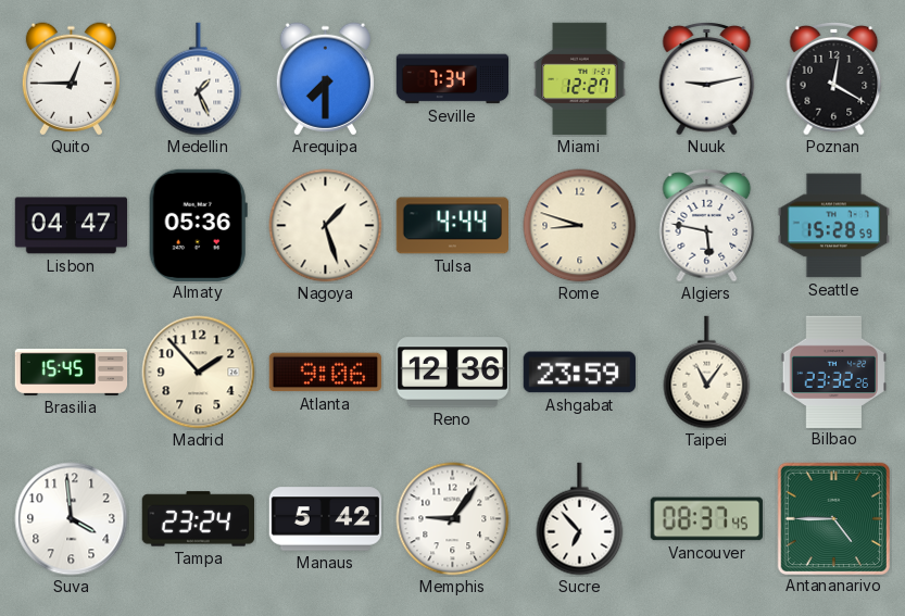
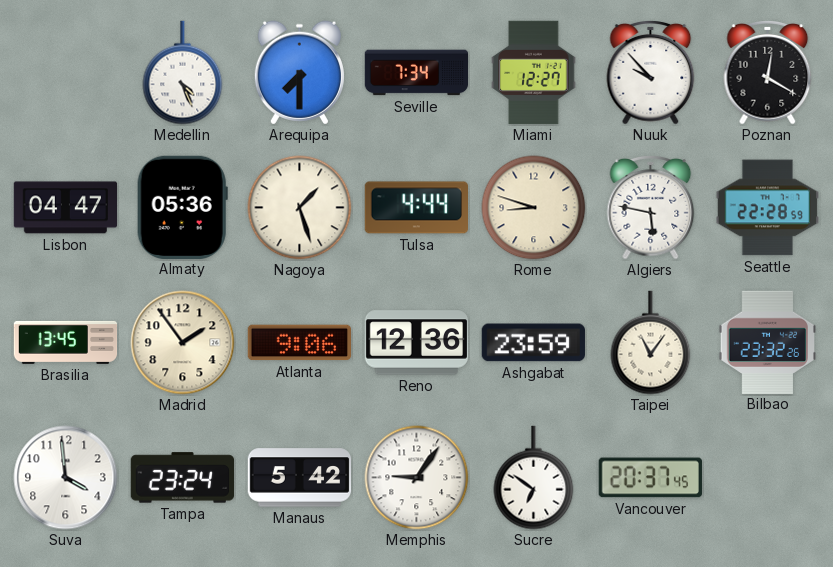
Quito: 12:45 -> none
Medellin: 1:26 -> 4:26
Nuuk: 9:13 -> 9:53
Seattle: 15:28 -> 22:28
Brasilia: 15:45 -> 13:45
Madrid: 1:53 -> 1:54
Sucre: 6:53 -> 6:51
Vancouver: 08:37 -> 20:37
Antananarivo: 4:45 -> none
